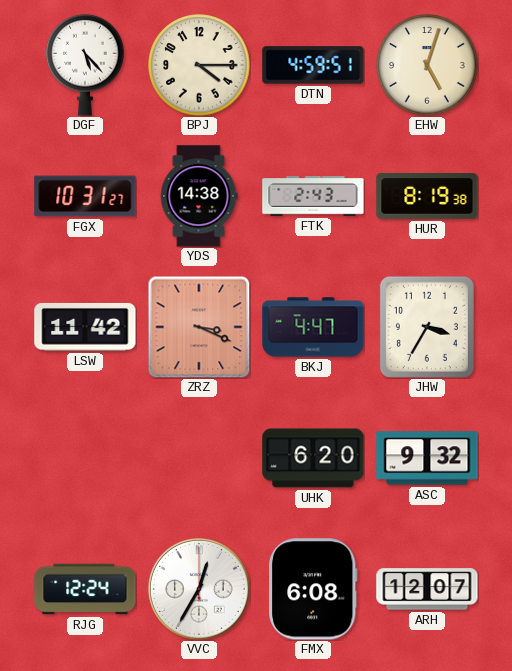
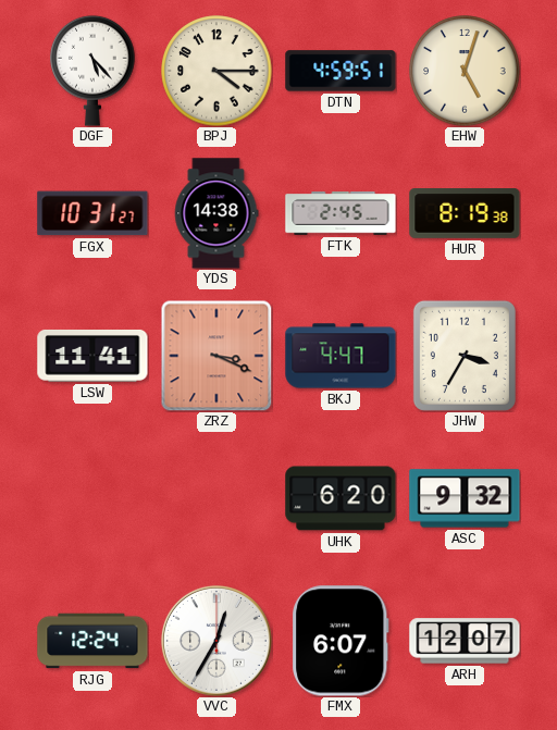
FTK: 2:43 -> 2:45
LSW: 11:42 -> 11:41
FMX: 6:08 -> 6:07
